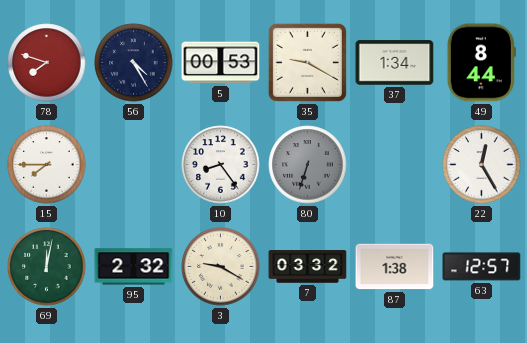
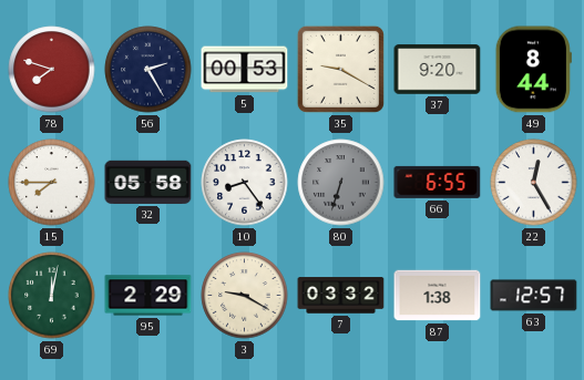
56: 4:25 -> 2:25
37: 1:34 -> 9:20
32: none -> 05:58
66: none -> 6:55
95: 2:32 -> 2:29
